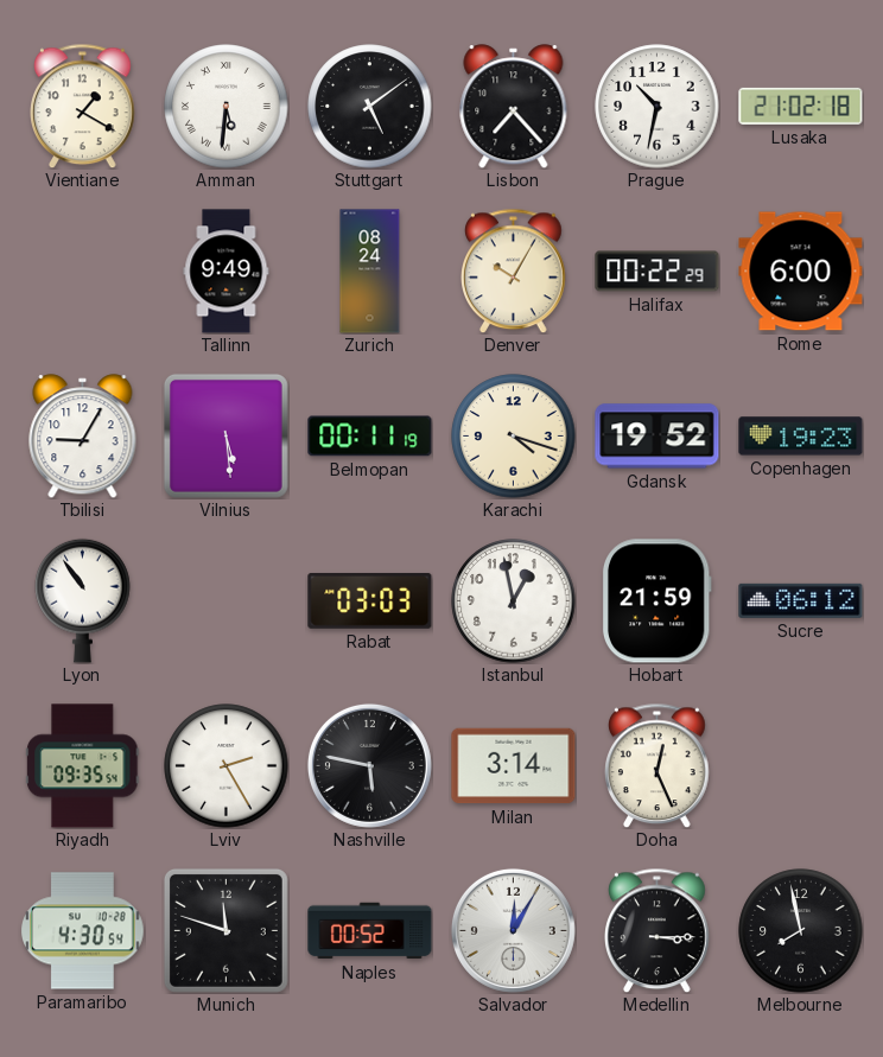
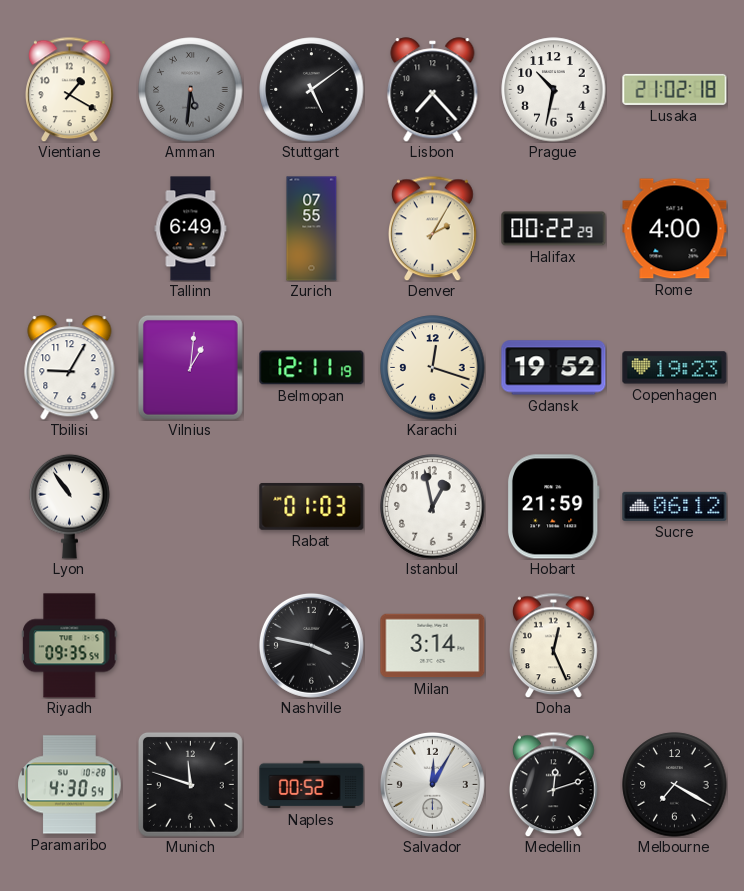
Amman dial: white -> grey
Tallinn: 9:49 -> 6:49
Zurich: 08:24 -> 07:55
Denver: 10:05 -> 2:05
Rome: 6:00 -> 4:00
Vilnius: 5:29 -> 1:01
Belmopan: 00:11 -> 12:11
Karachi: 4:18 -> 12:18
Rabat: 03:03 -> 01:03
Lviv: 2:25 -> none
Nashville: 5:47 -> 3:47
Medellin: 3:15 -> 12:12
Melbourne: 7:58 -> 7:20
